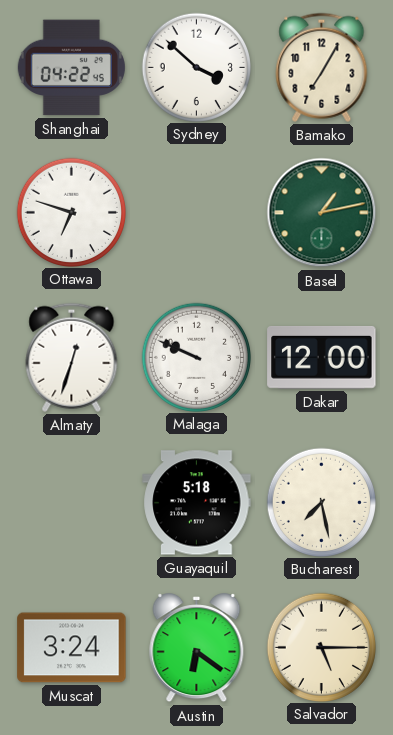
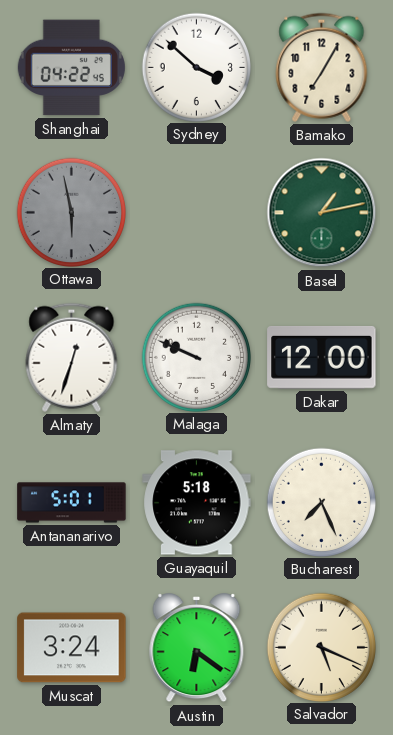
Ottawa: 6:48 -> 5:58
Ottawa dial: white -> grey
Antananarivo: none -> 5:01
Bucharest: 7:28 -> 7:26
Salvador: 5:15 -> 5:19
